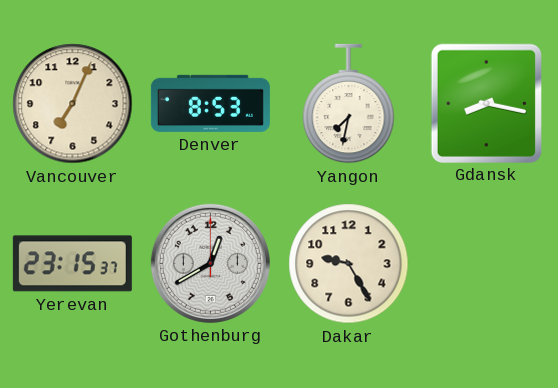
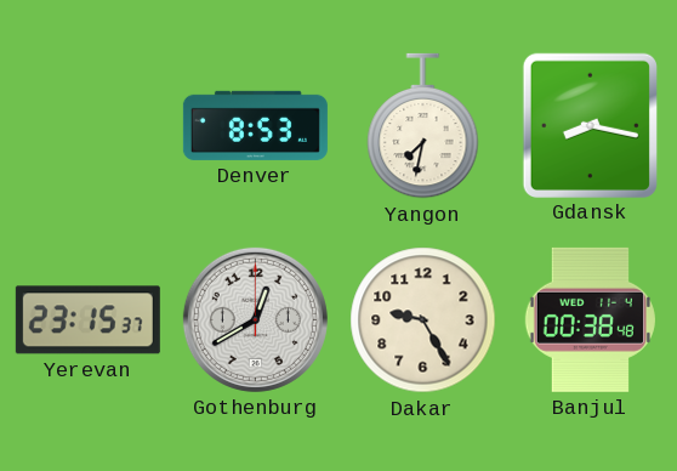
Vancouver: 7:04 -> none
Banjul: none -> 00:38
